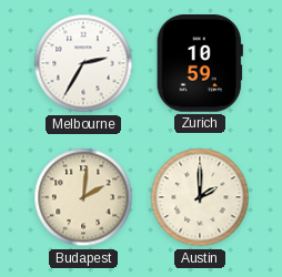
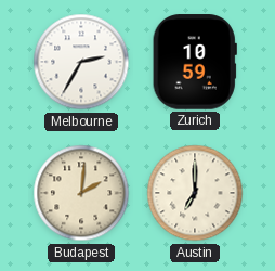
Austin: 2:00 -> 7:00
